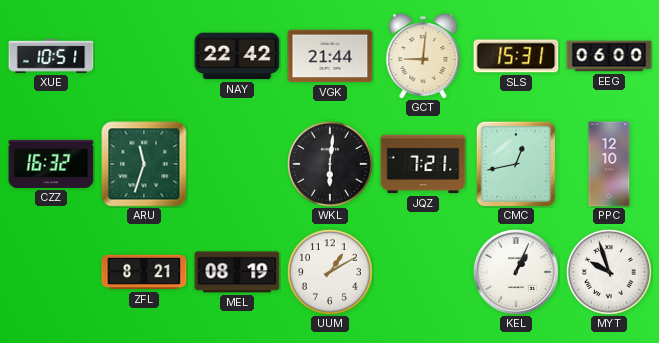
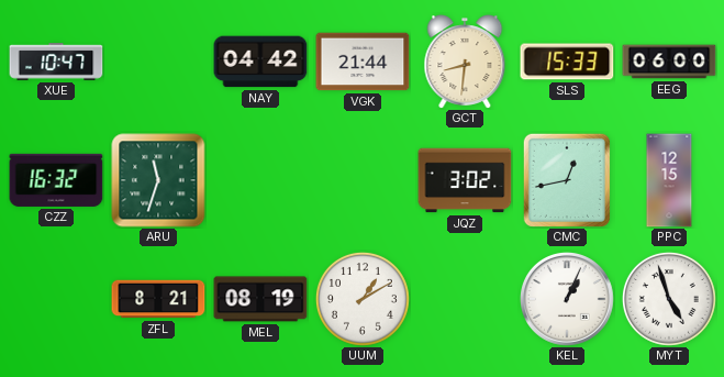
XUE: 10:51 -> 10:47
NAY: 22:42 -> 04:42
GCT: 9:01 -> 8:31
SLS: 15:31 -> 15:33
WKL: 6:01 -> none
JQZ: 7:21 -> 3:02
PPC: 12:10 -> 12:15
MYT: 9:57 -> 4:57
